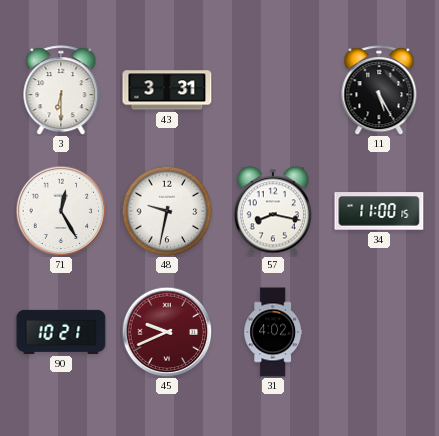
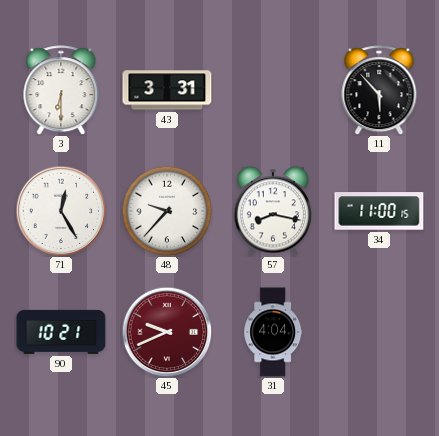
11: 5:25 -> 5:53
48: 9:32 -> 9:37
31: 4:02 -> 4:04
